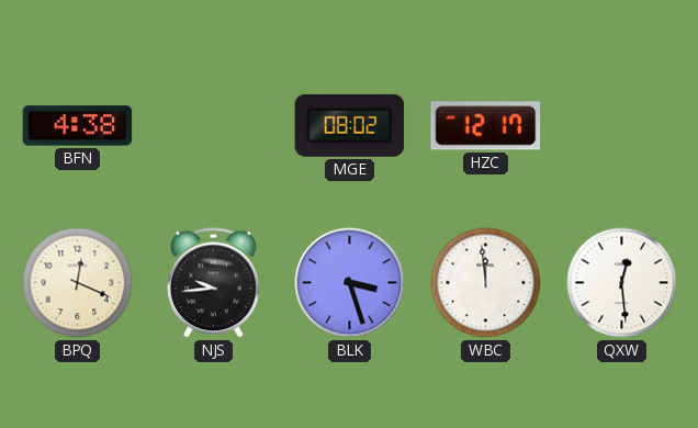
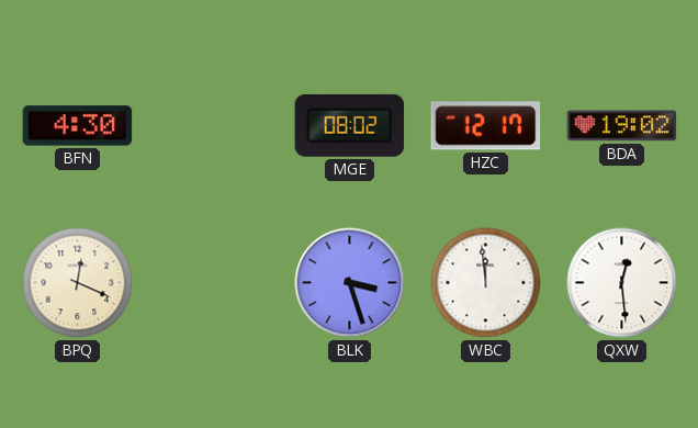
BFN: 4:38 -> 4:30
BDA: none -> 19:02
NJS: 9:44 -> none
